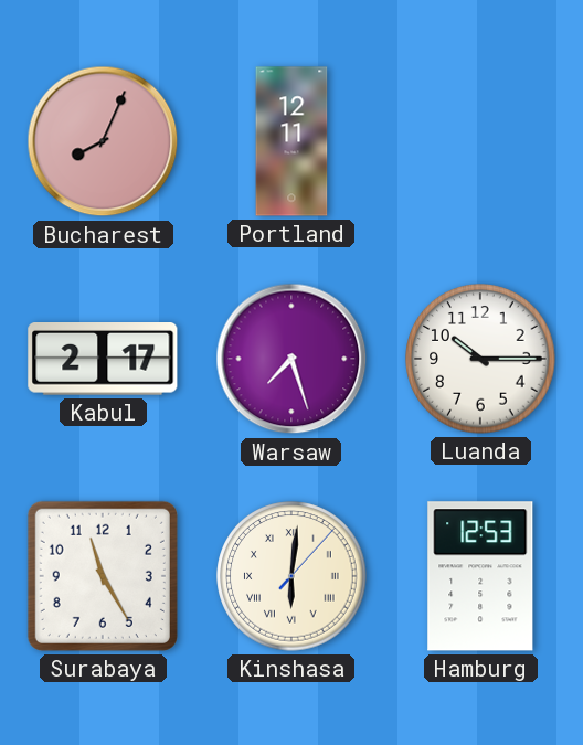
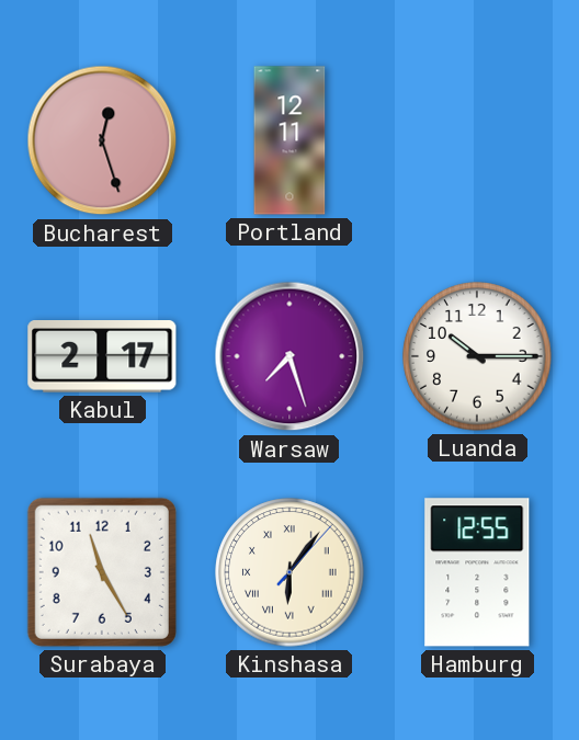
Bucharest: 8:04 -> 12:27
Kinshasa: 6:01 -> 6:06
Hamburg: 12:53 -> 12:55
